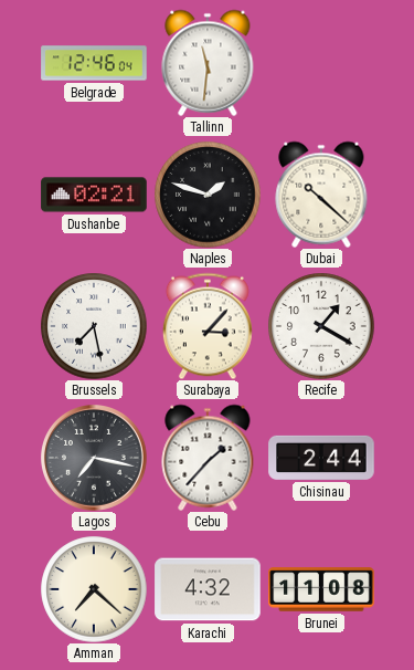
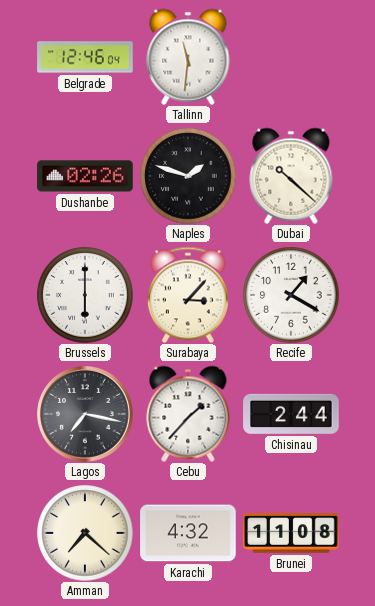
Dushanbe: 02:21 -> 02:26
Brussels: 7:28 -> 6:00
